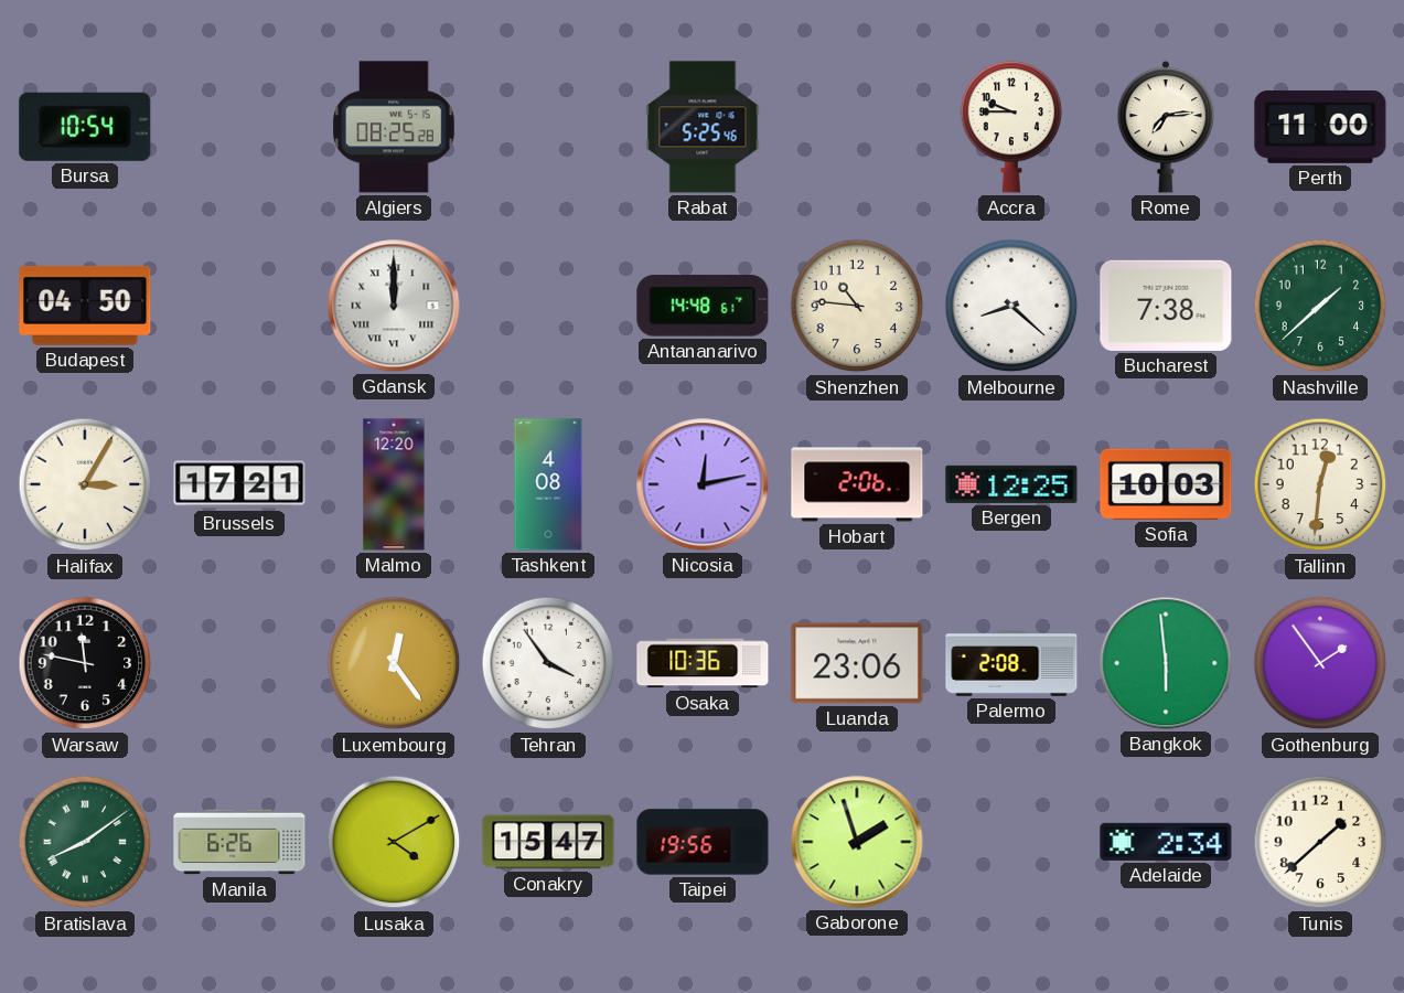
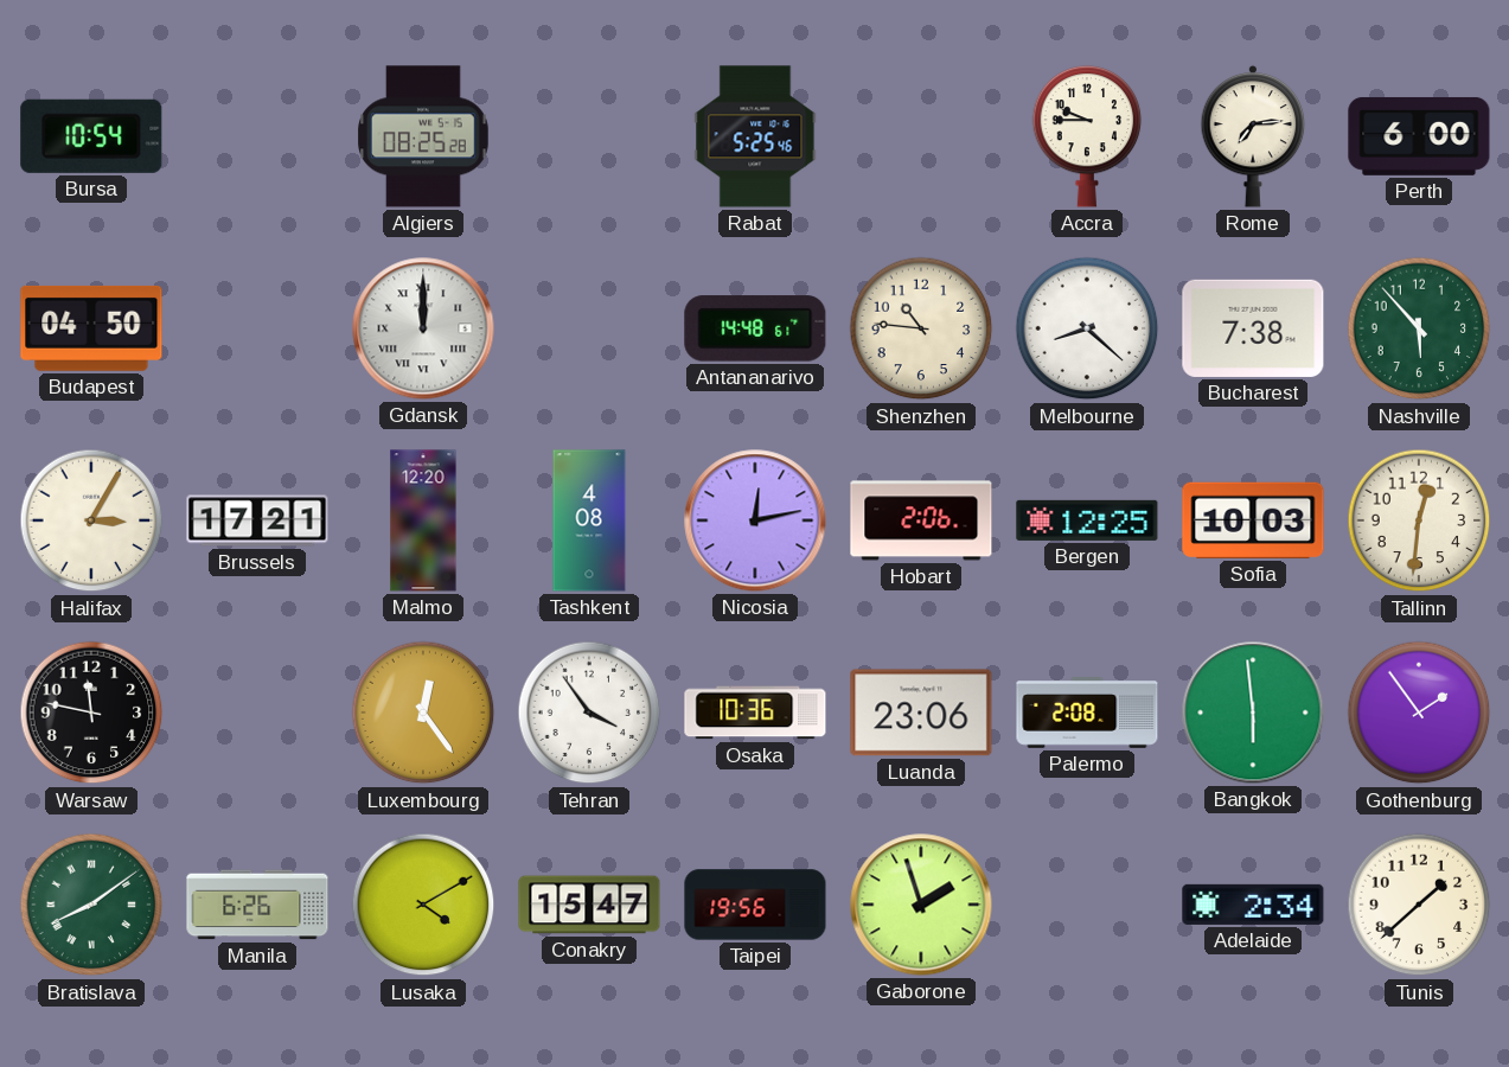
Perth: 11:00 -> 6:00
Nashville: 1:38 -> 5:53
